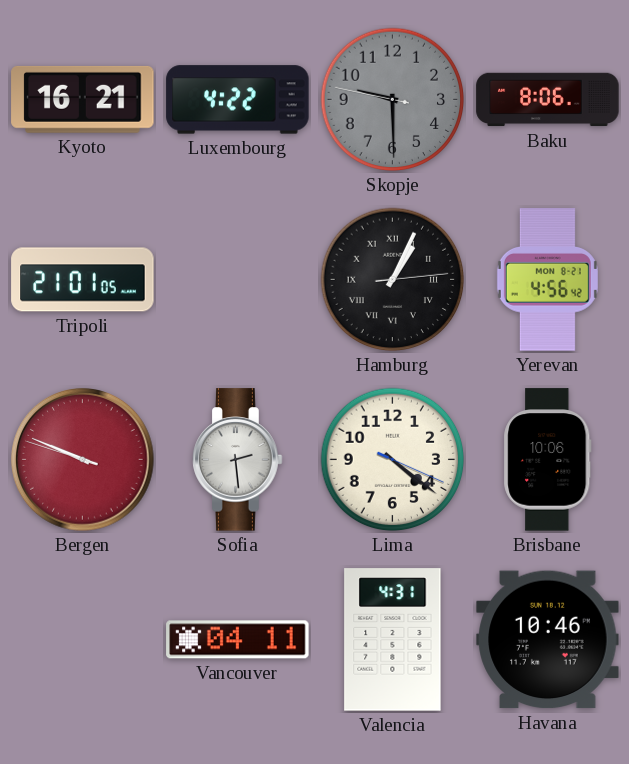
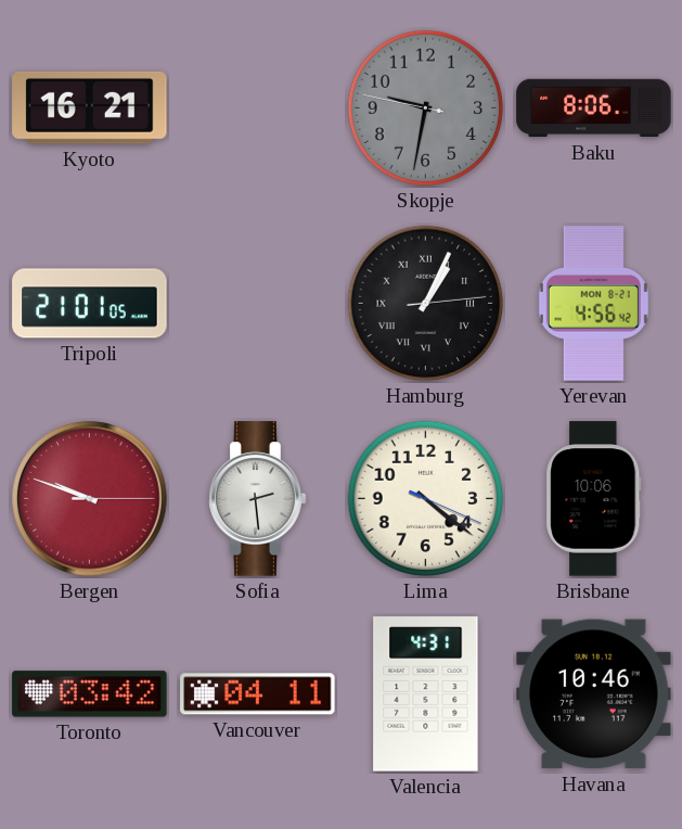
Luxembourg: 4:22 -> none
Skopje: 9:29 -> 9:31
Bergen: 9:48:48 -> 9:48:15
Toronto: none -> 03:42
